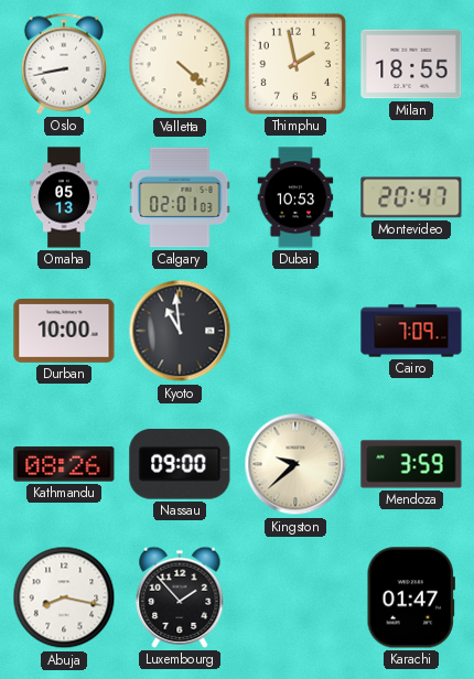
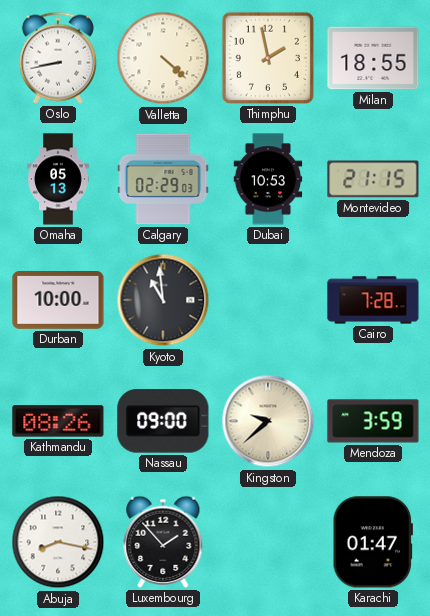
Calgary: 02:01 -> 02:29
Montevideo: 20:47 -> 21:15
Cairo: 7:09 -> 7:28
